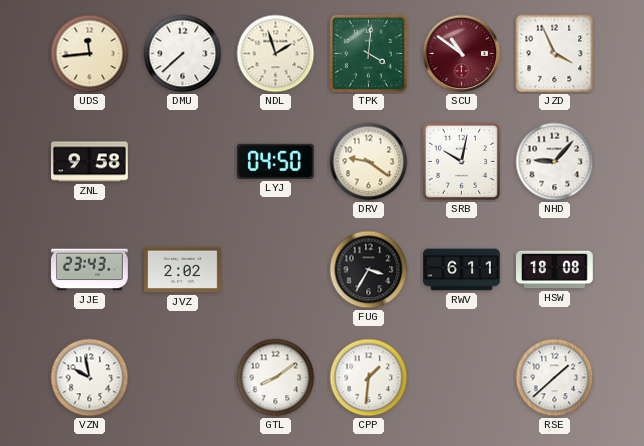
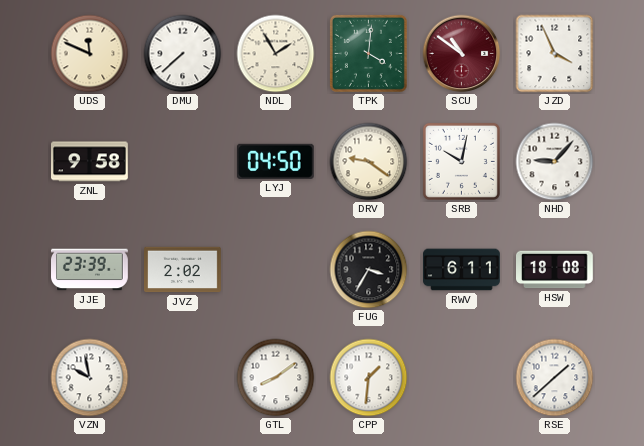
UDS: 11:44 -> 11:49
NDL: 1:57 -> 1:55
JJE: 23:43 -> 23:39
